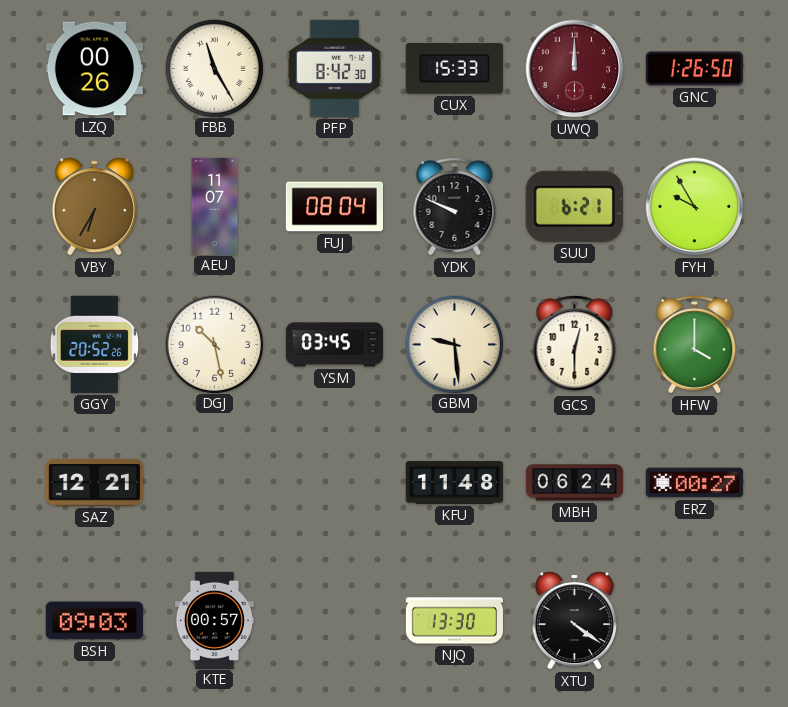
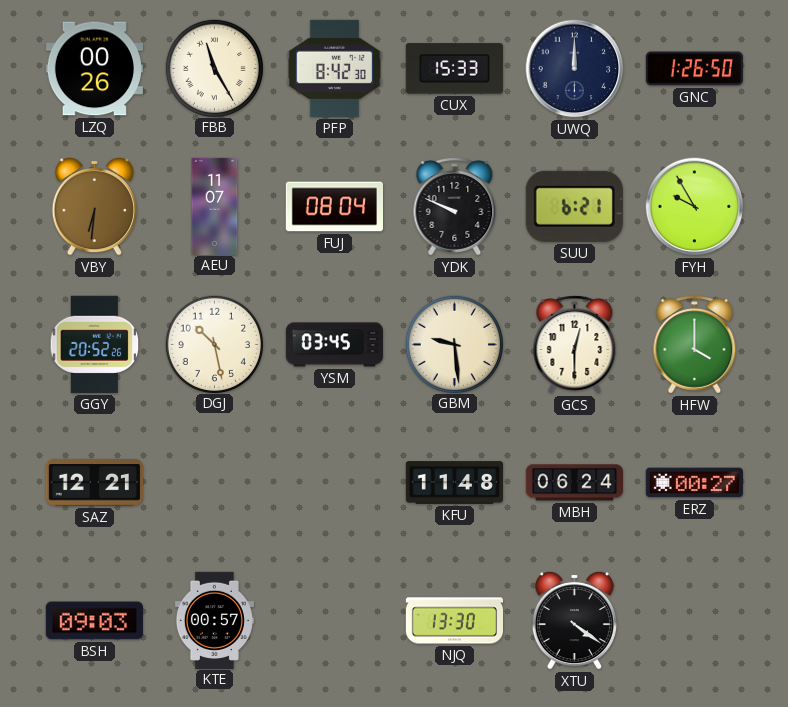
UWQ dial: burgundy -> navy
VBY: 6:35 -> 6:31
